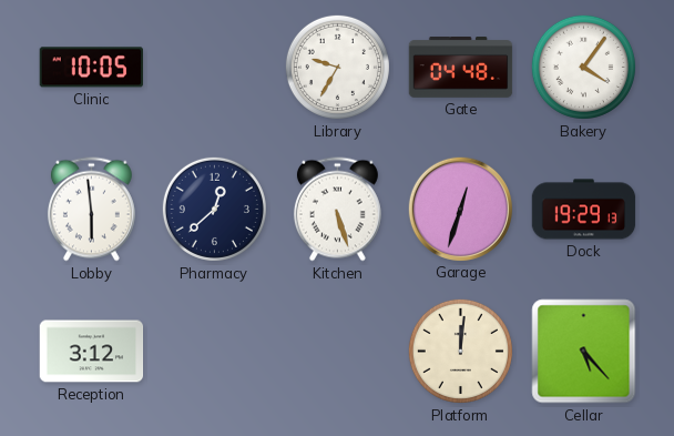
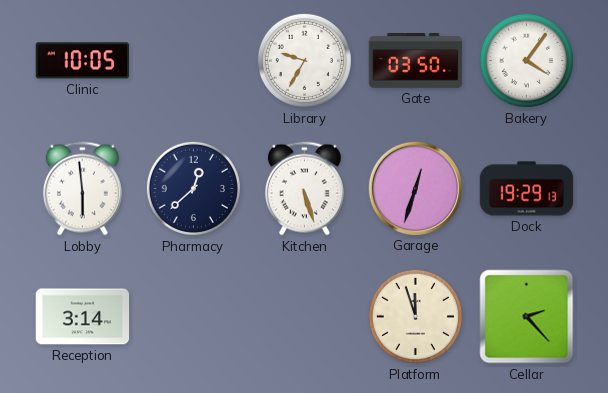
Gate: 04:48 -> 03:50
Reception: 3:12 -> 3:14
Platform: 12:01 -> 11:57
Cellar: 5:23 -> 2:23
